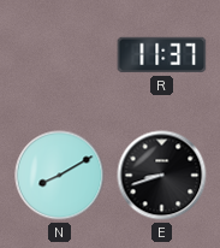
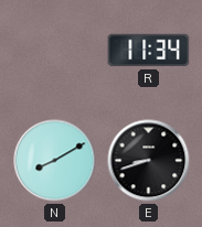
R: 11:37 -> 11:34
